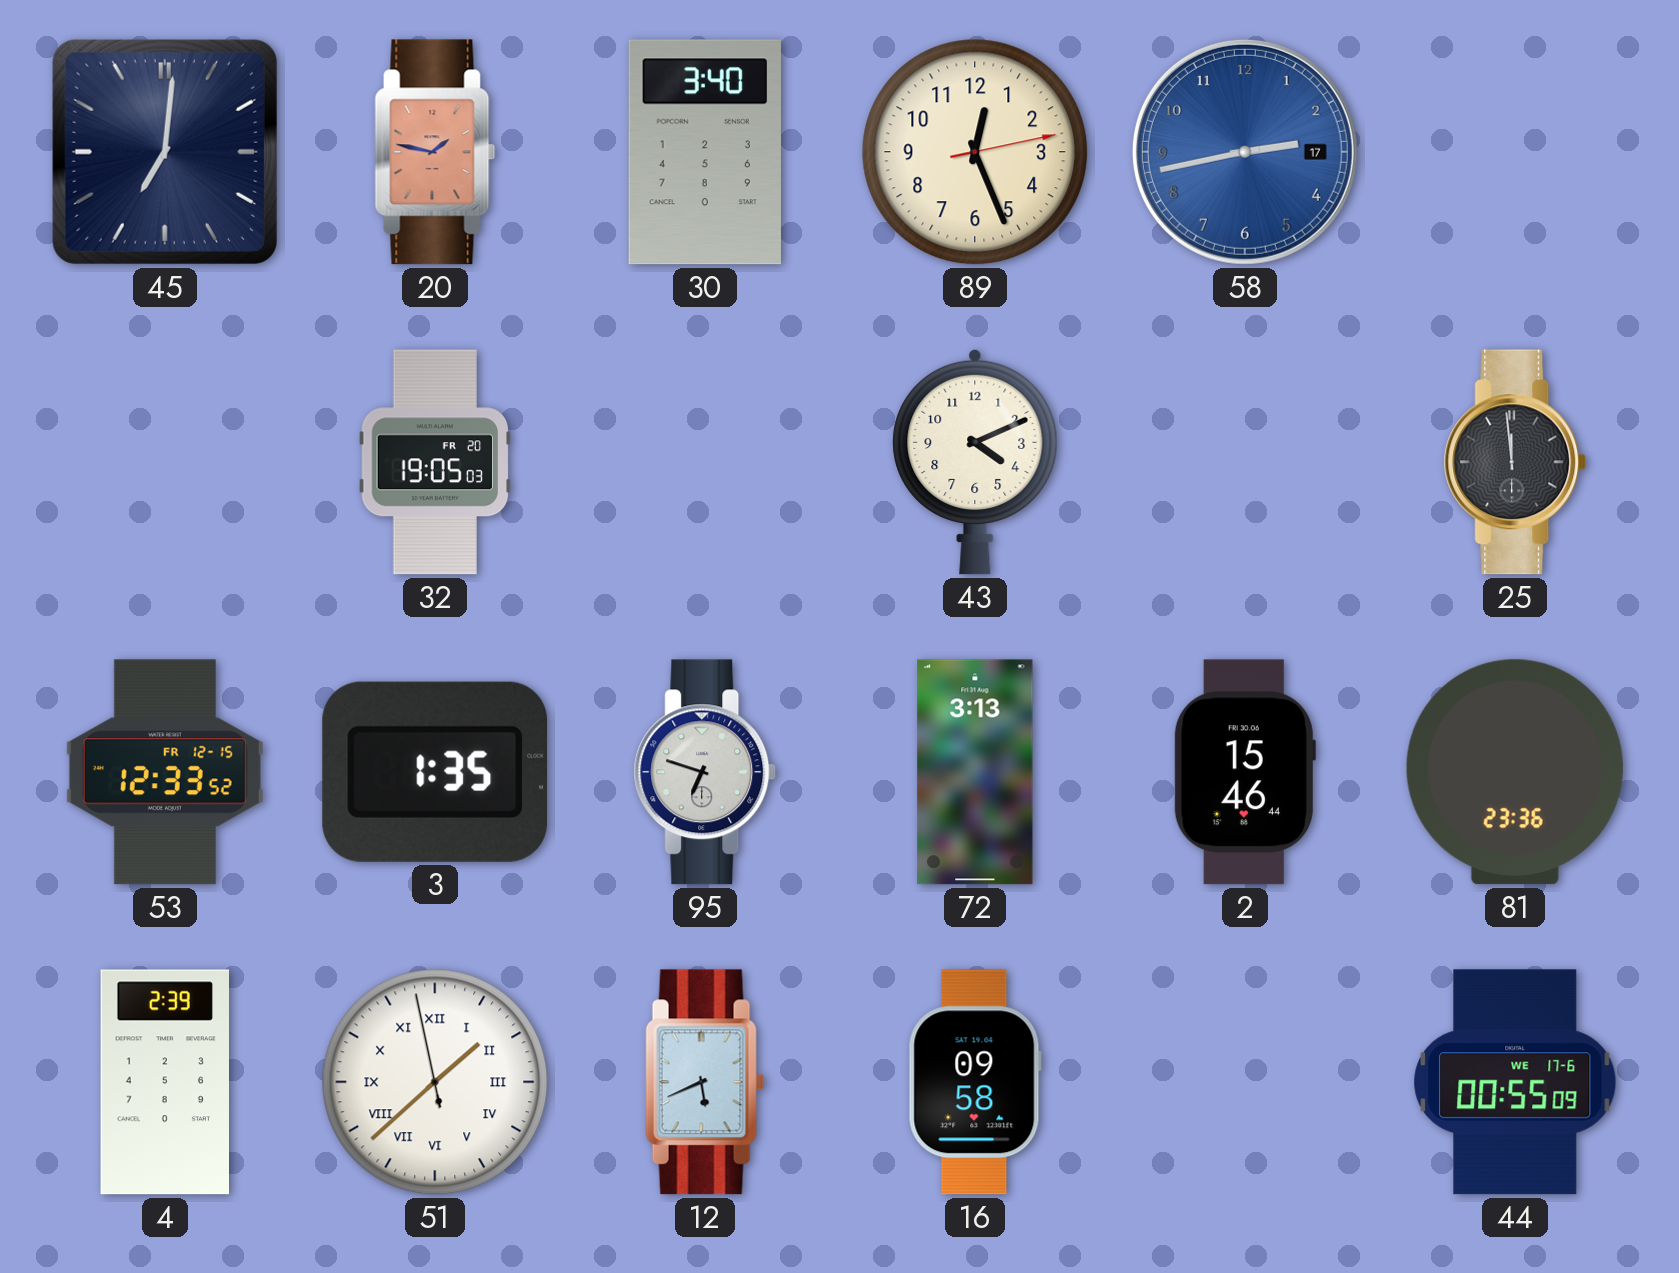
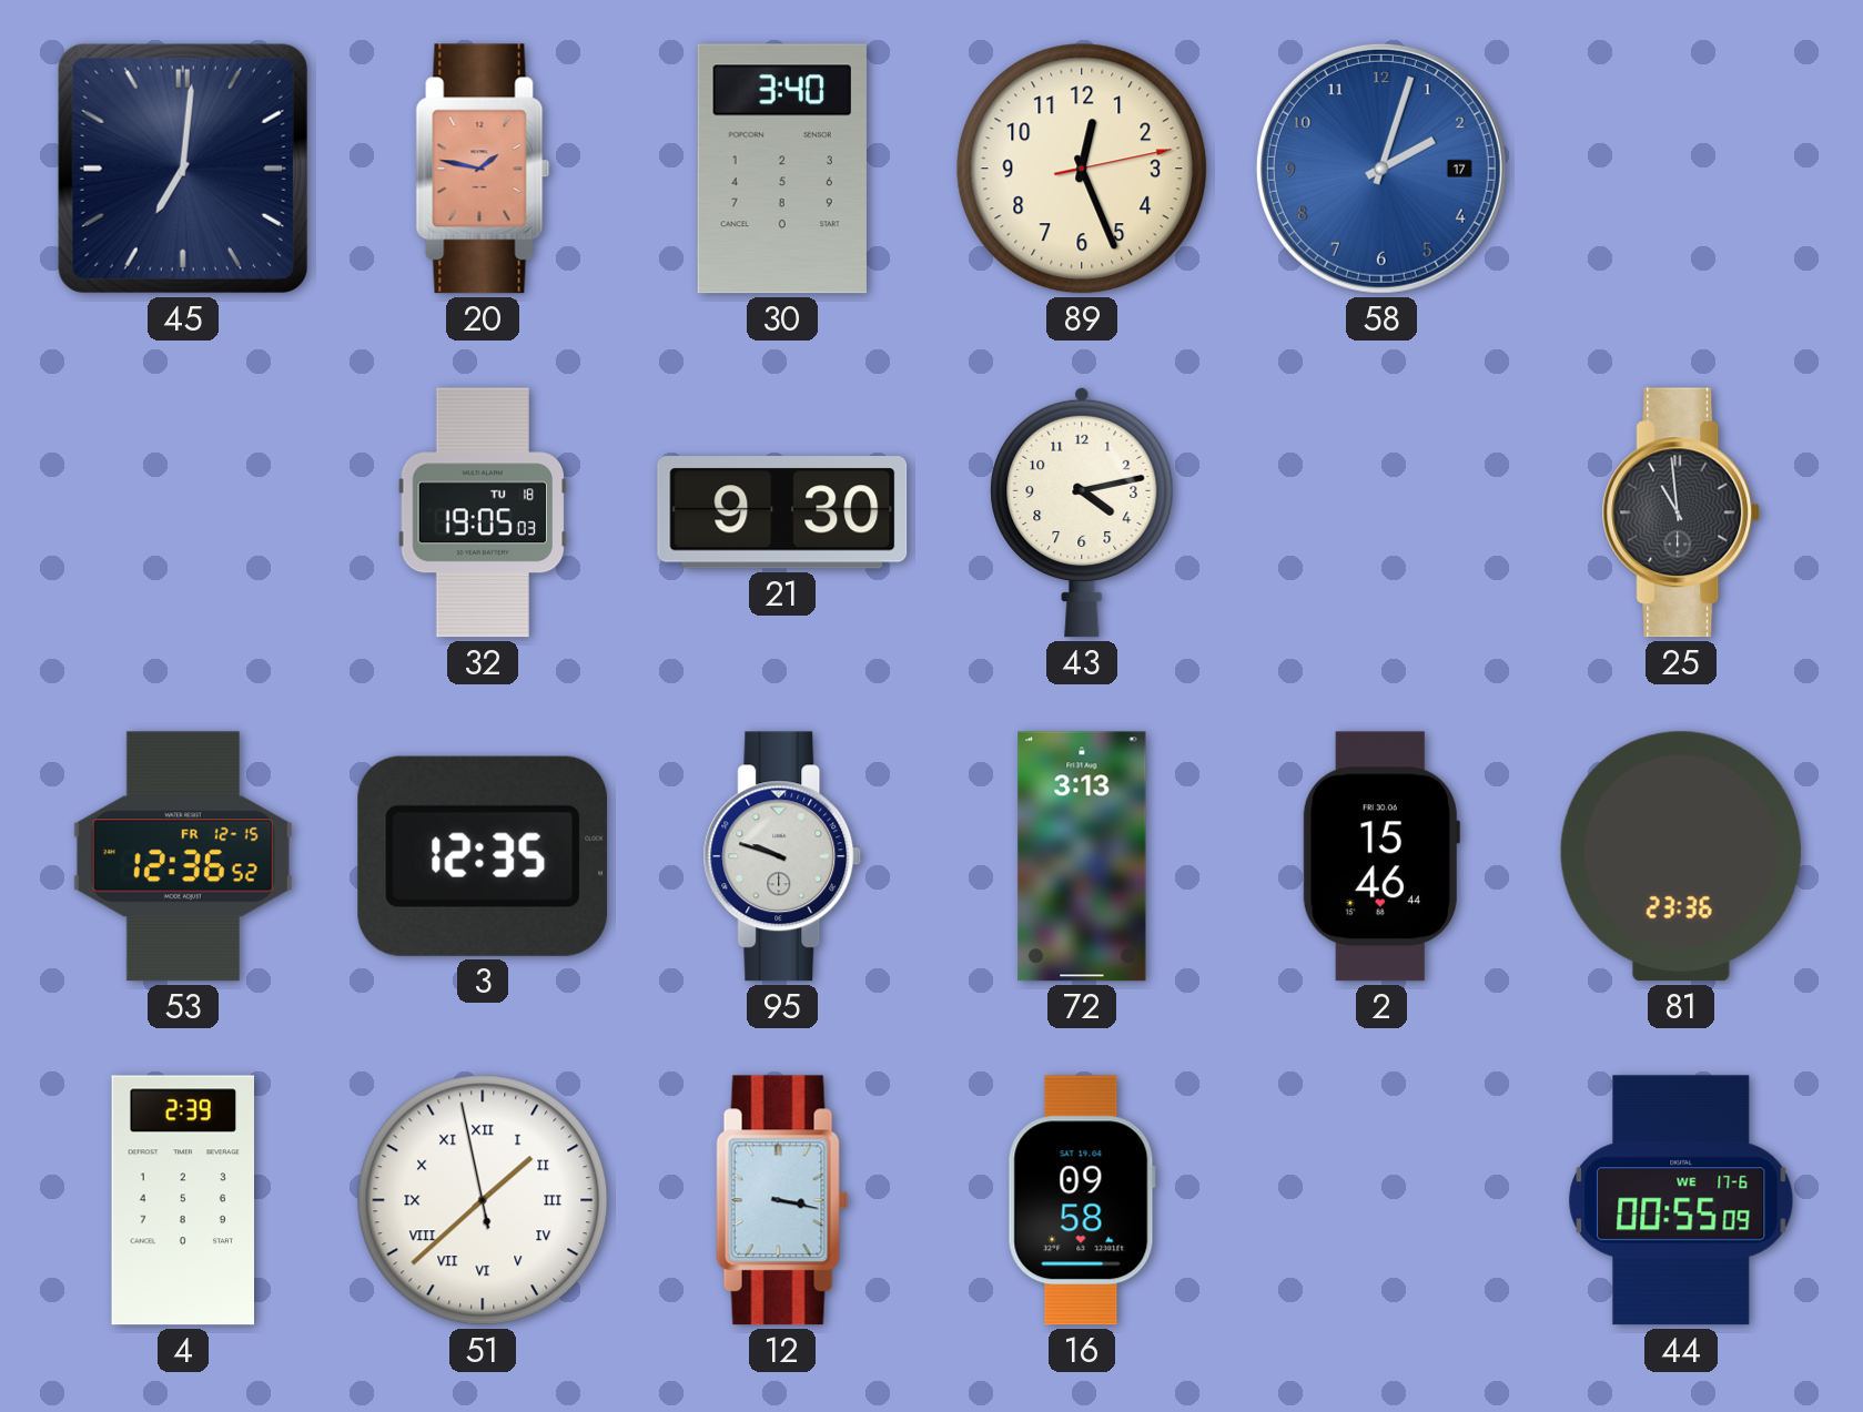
58: 2:43 -> 2:03
32 date: FR 20 -> TU 18
21: none -> 9:30
43: 4:11 -> 4:13
25: 11:59 -> 10:59
53: 12:33 -> 12:36
3: 1:35 -> 12:35
95: 6:48 -> 9:48
12: 5:41 -> 3:17
